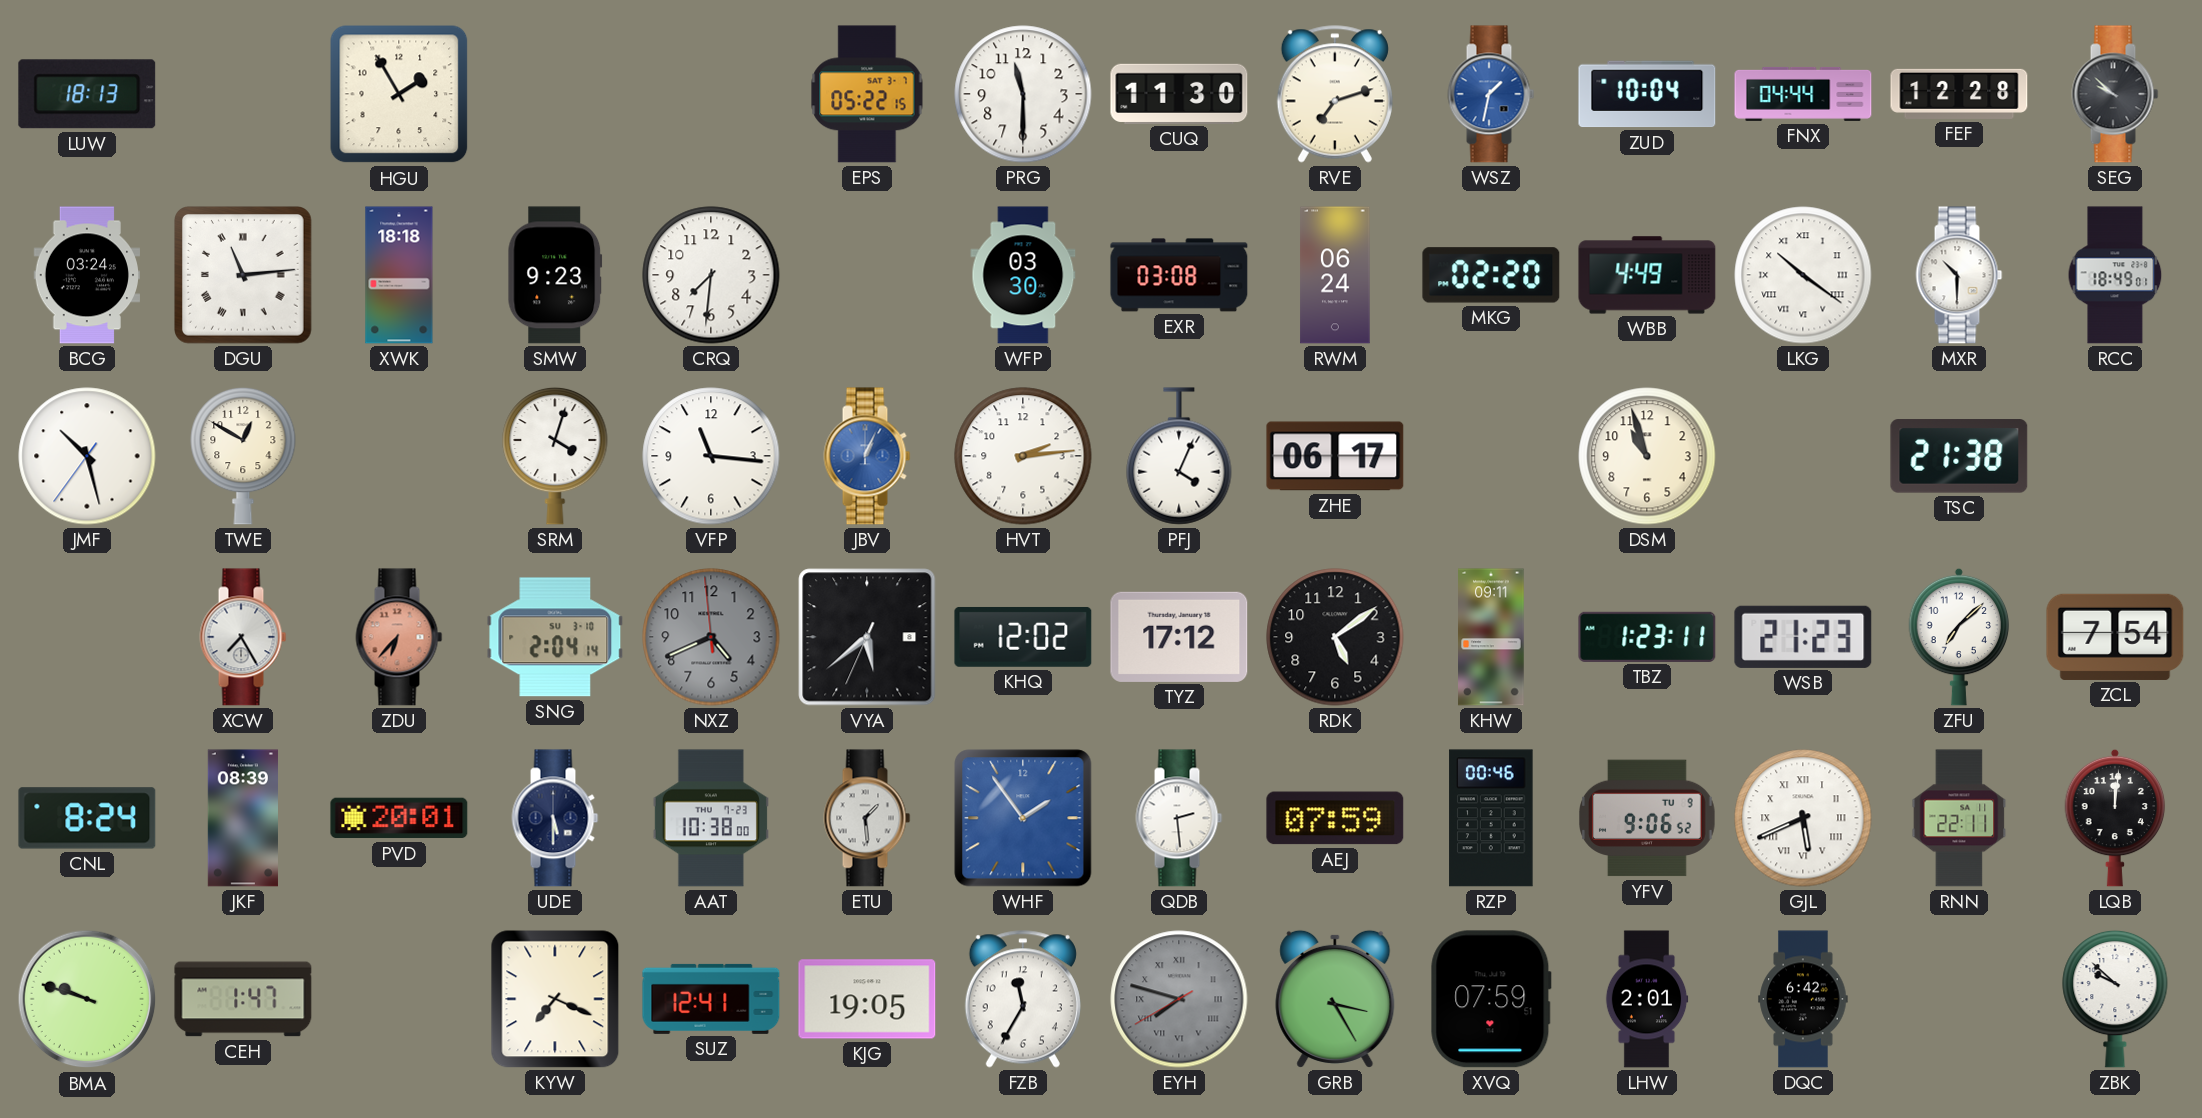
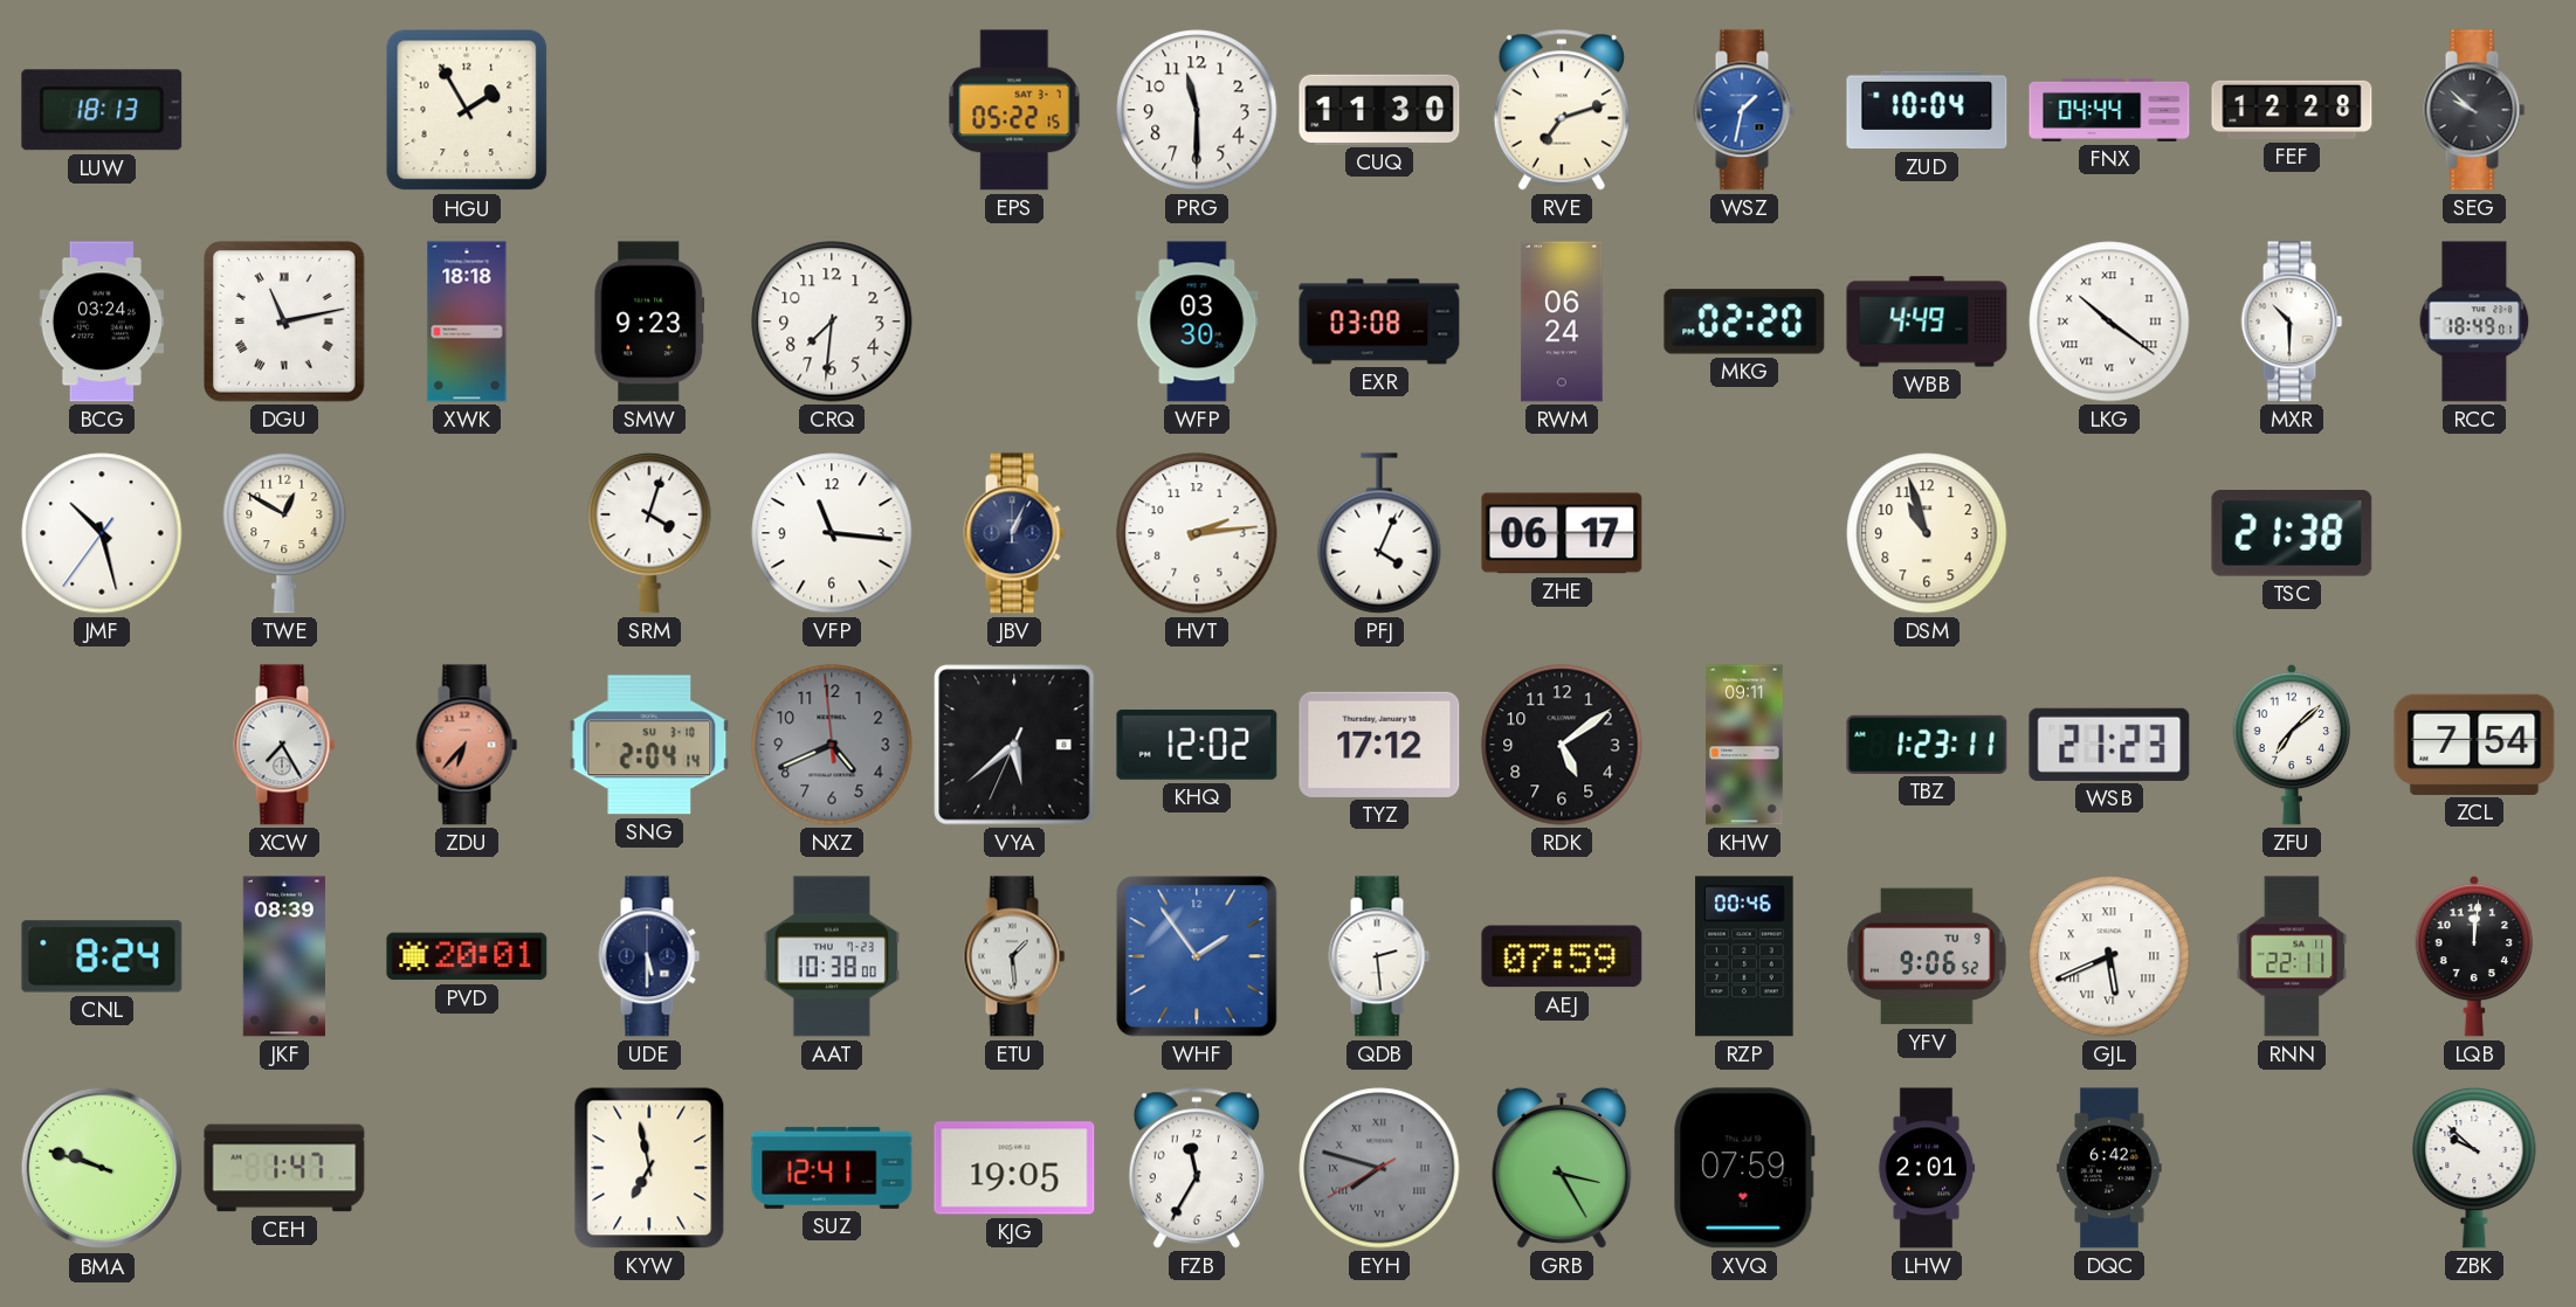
DGU: 11:14 -> 11:13
JBV dial: blue -> navy
KYW: 7:19 -> 6:58
